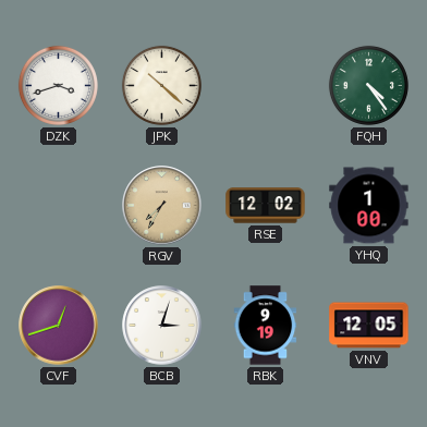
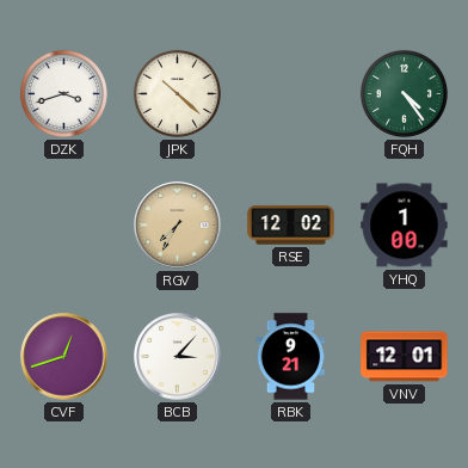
BCB: 3:03 -> 3:07
RBK: 9:19 -> 9:21
VNV: 12:05 -> 12:01
